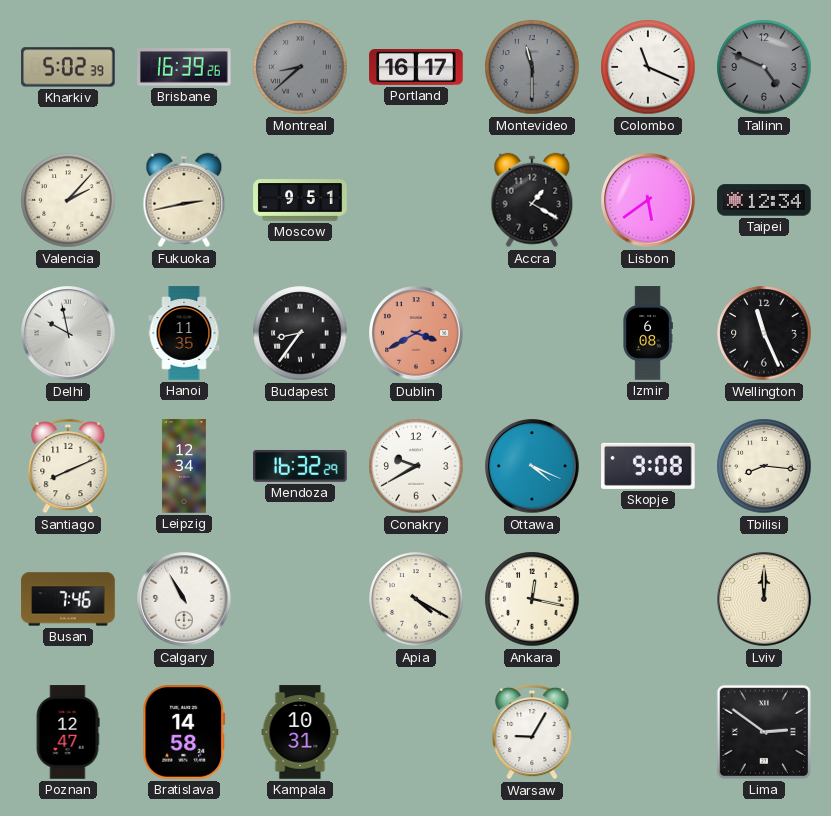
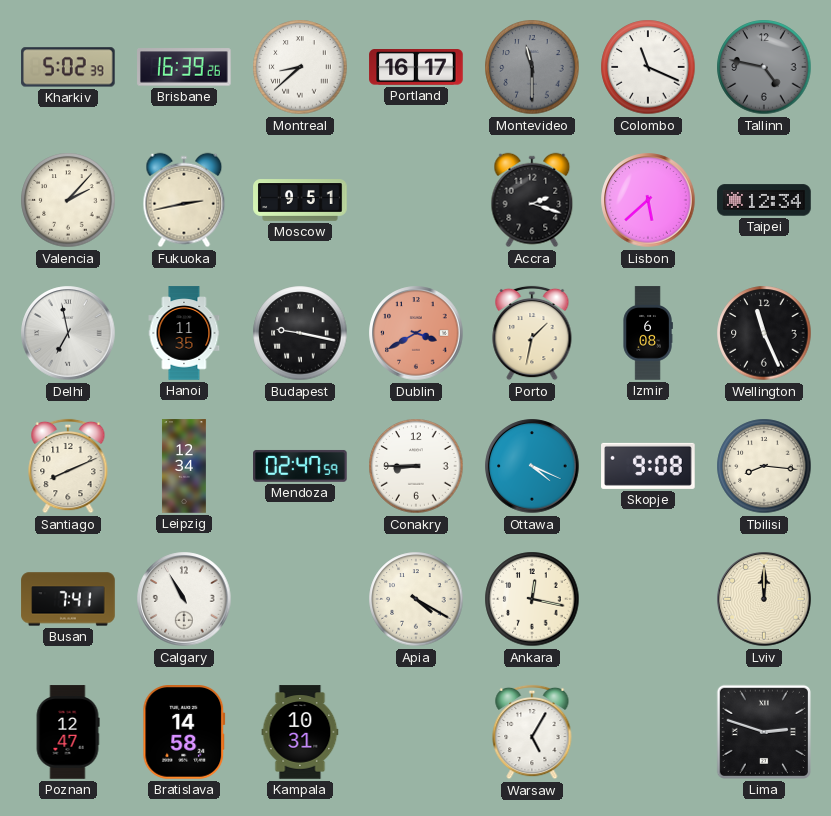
Montreal dial: grey -> white
Tallinn: 4:49 -> 4:47
Accra: 1:20 -> 2:18
Lisbon: 5:39 -> 5:38
Delhi: 9:58 -> 6:58
Budapest: 8:36 -> 9:17
Porto: none -> 1:32
Mendoza: 16:32 -> 02:47
Conakry: 9:40 -> 8:45
Busan: 7:46 -> 7:41
Warsaw: 9:05 -> 5:05
Lima: 2:51 -> 2:48
